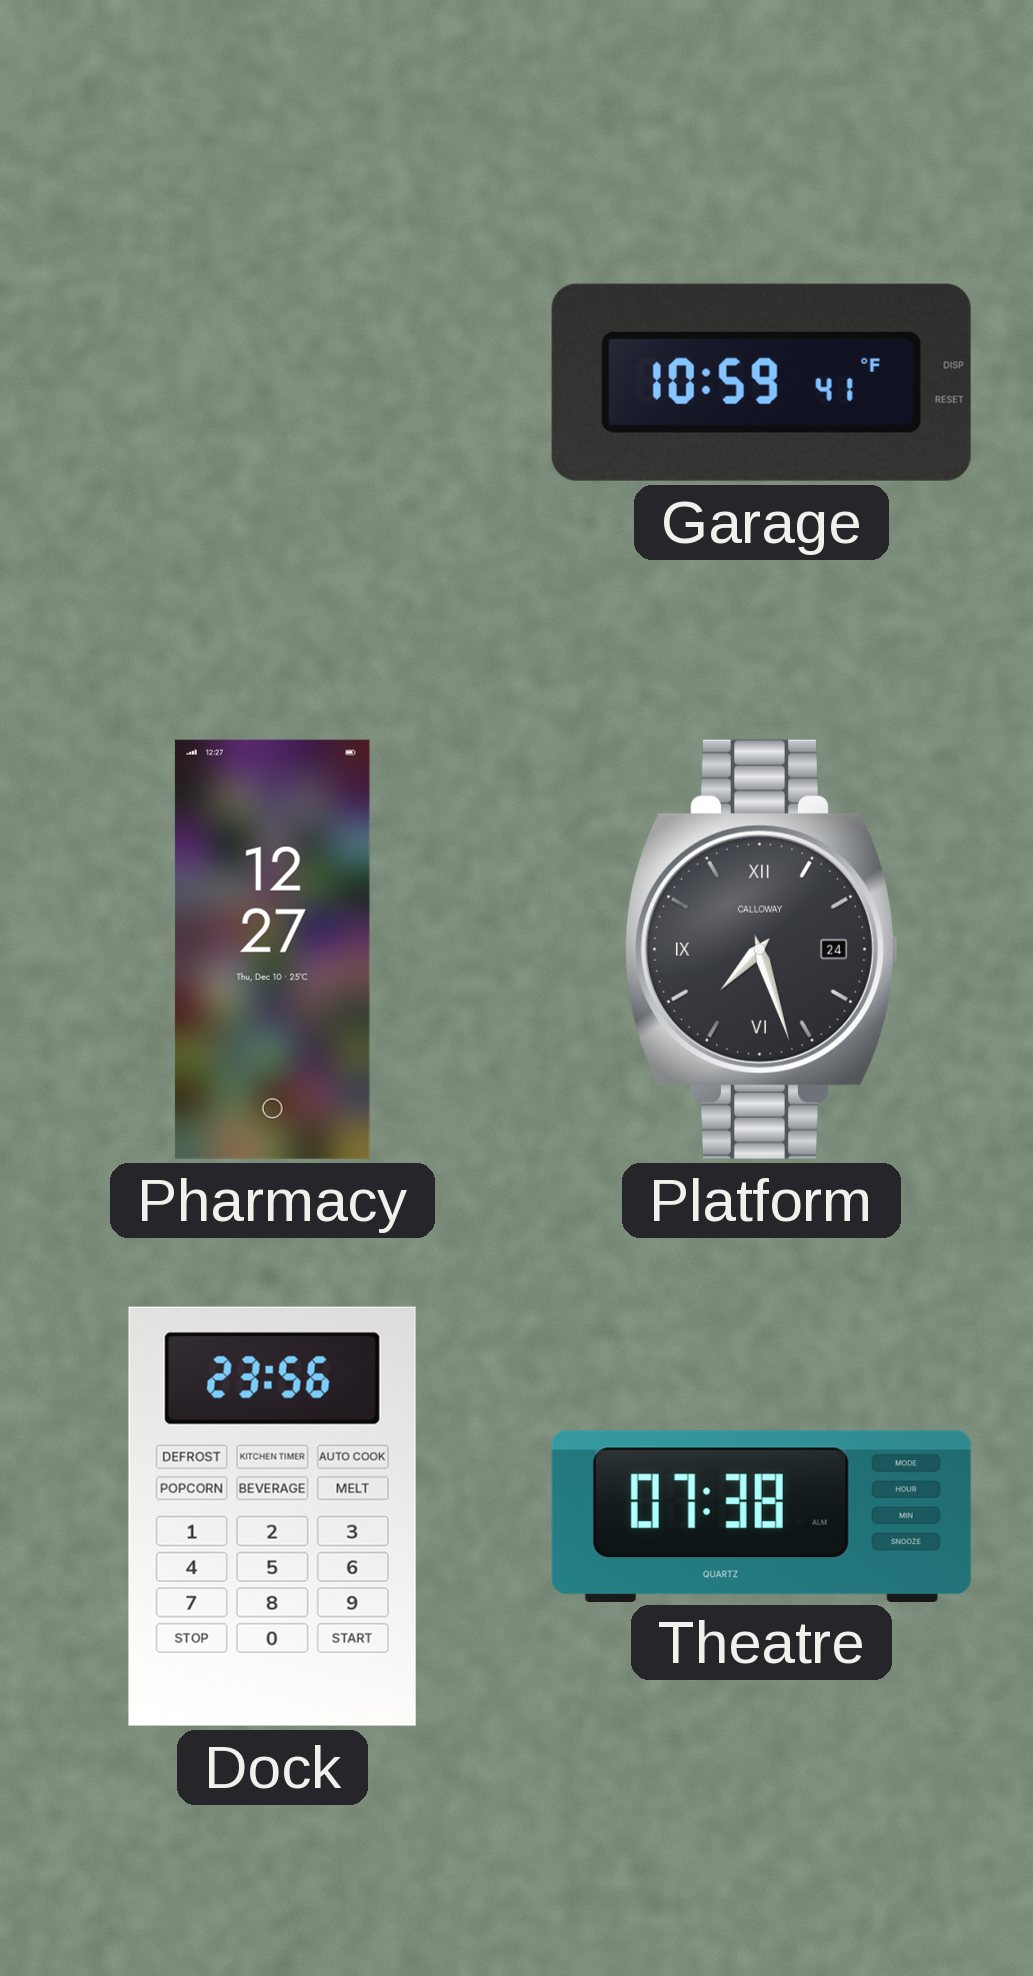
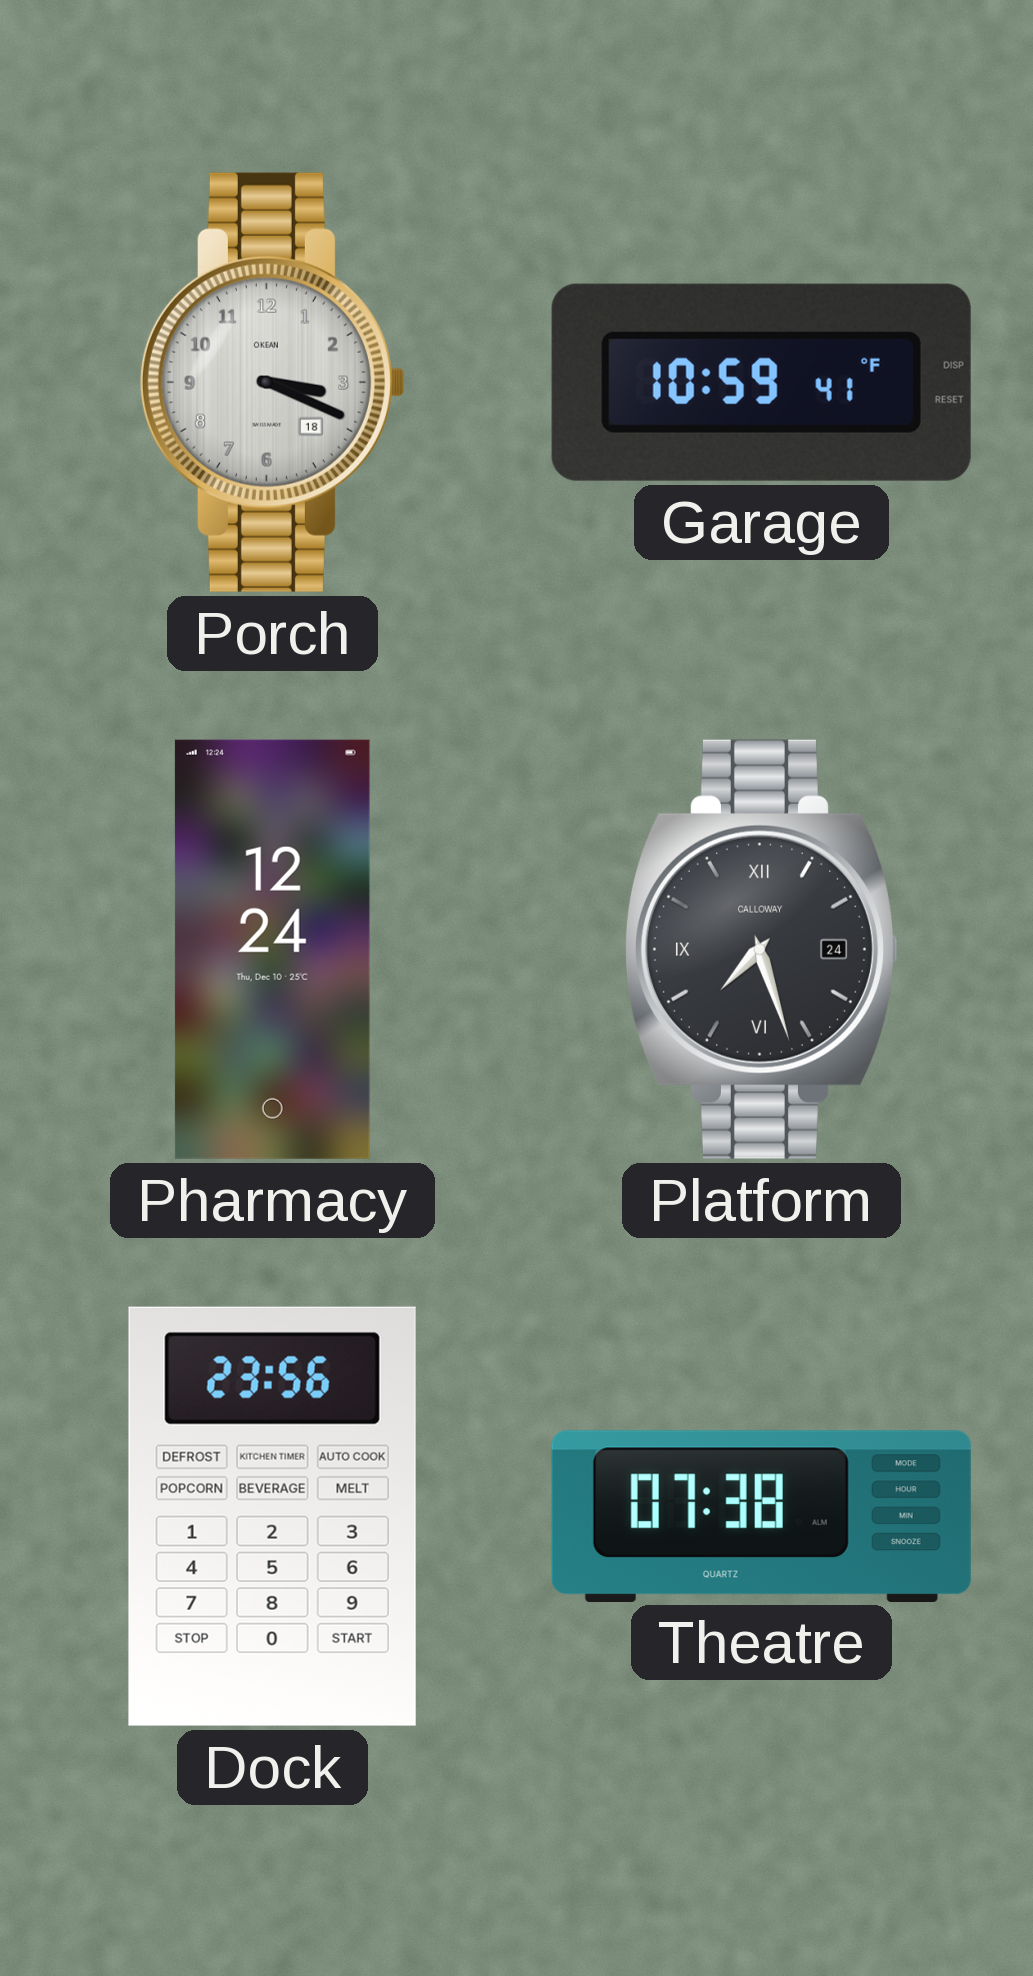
Porch: none -> 3:19
Pharmacy: 12:27 -> 12:24
